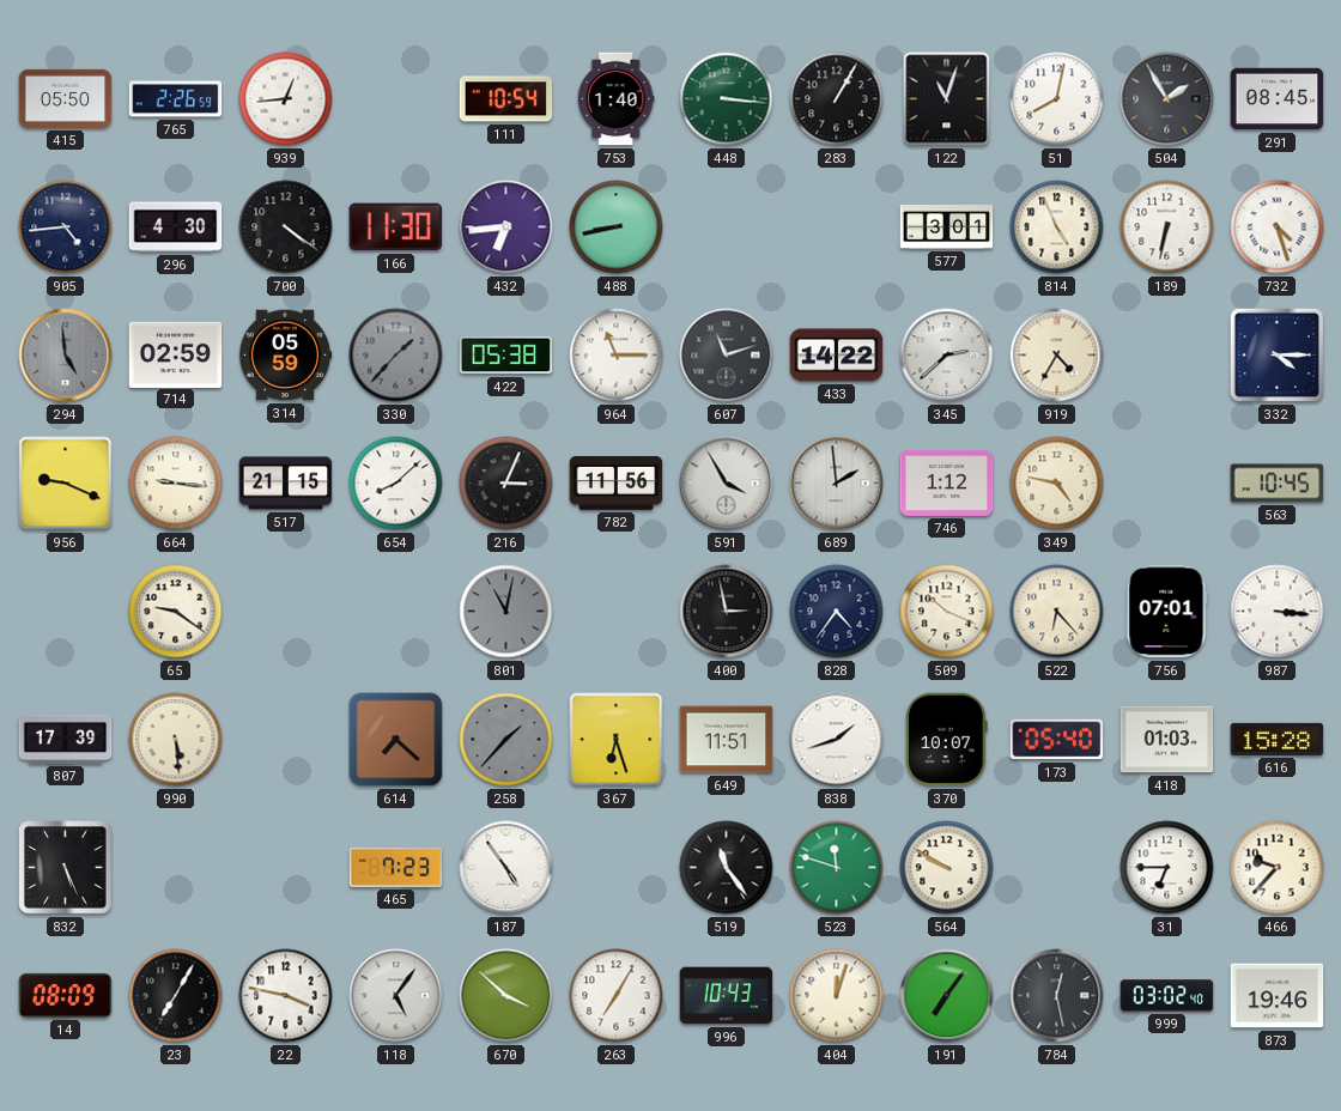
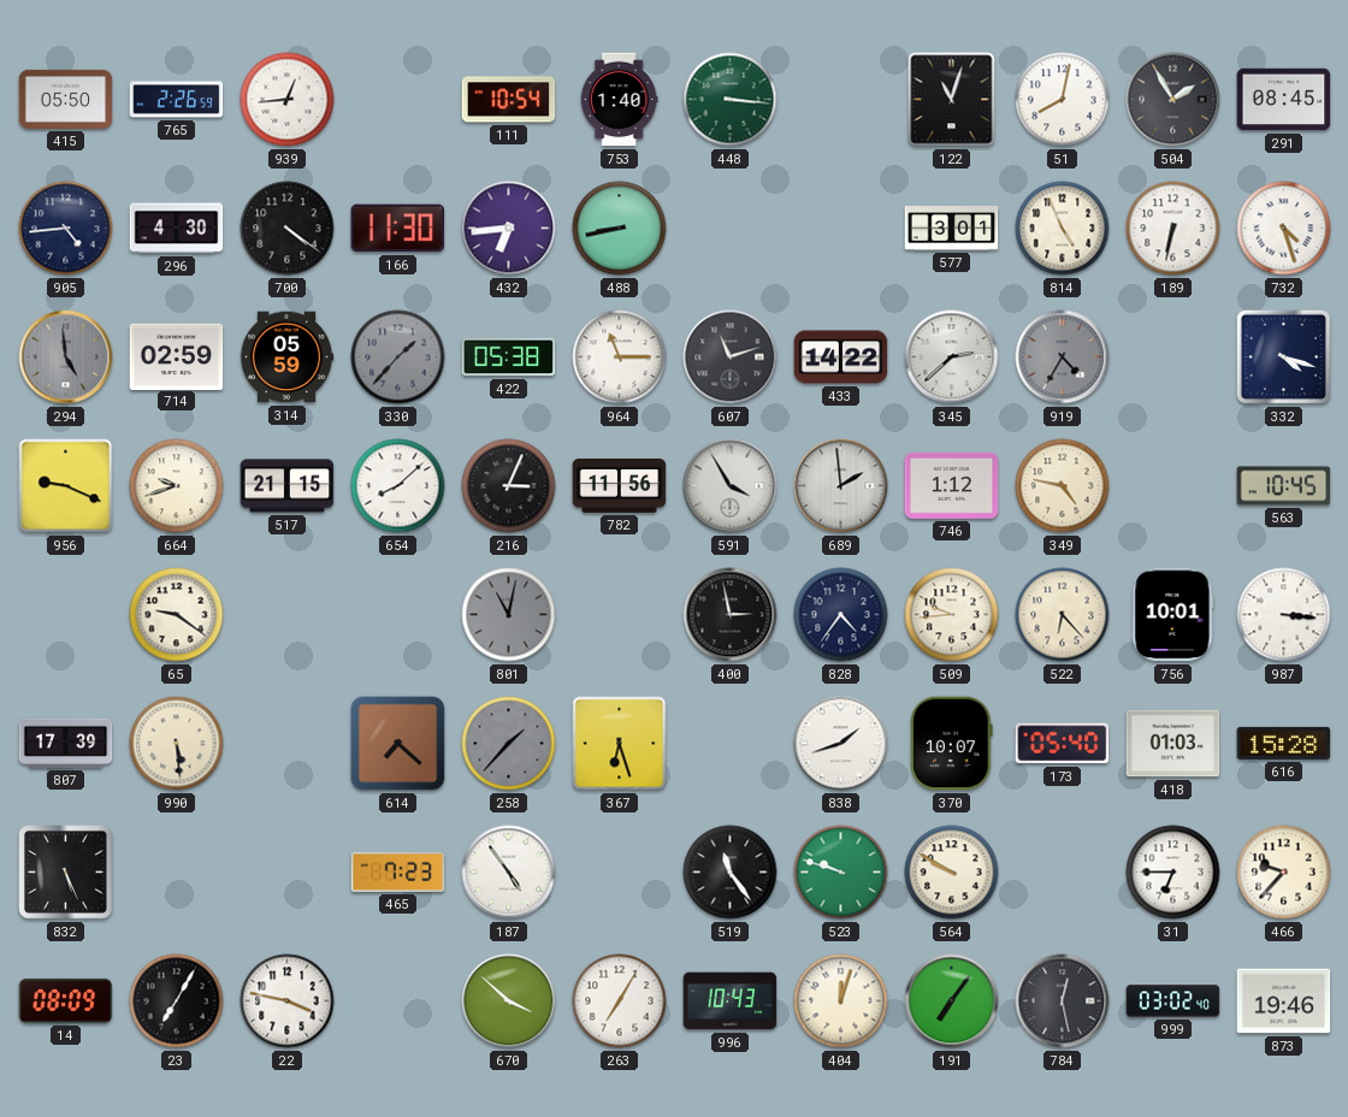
283: 1:05 -> none
919 dial: cream -> grey
332: 4:15 -> 4:18
664: 9:16 -> 9:42
509: 10:19 -> 9:44
756: 07:01 -> 10:01
649: 11:51 -> none
523: 11:48 -> 9:48
118: 5:06 -> none
